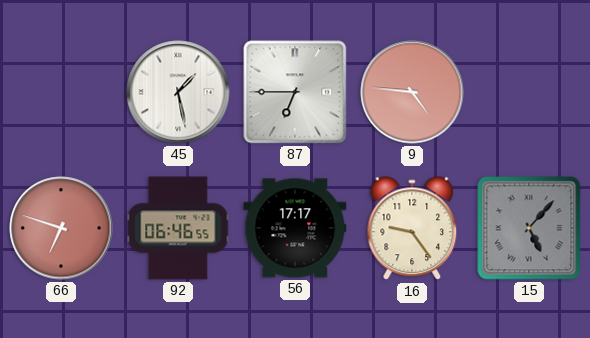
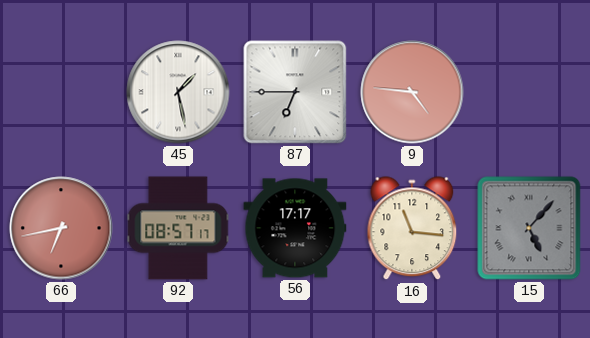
66: 6:48 -> 6:43
92: 06:46 -> 08:57
16: 9:24 -> 11:16
